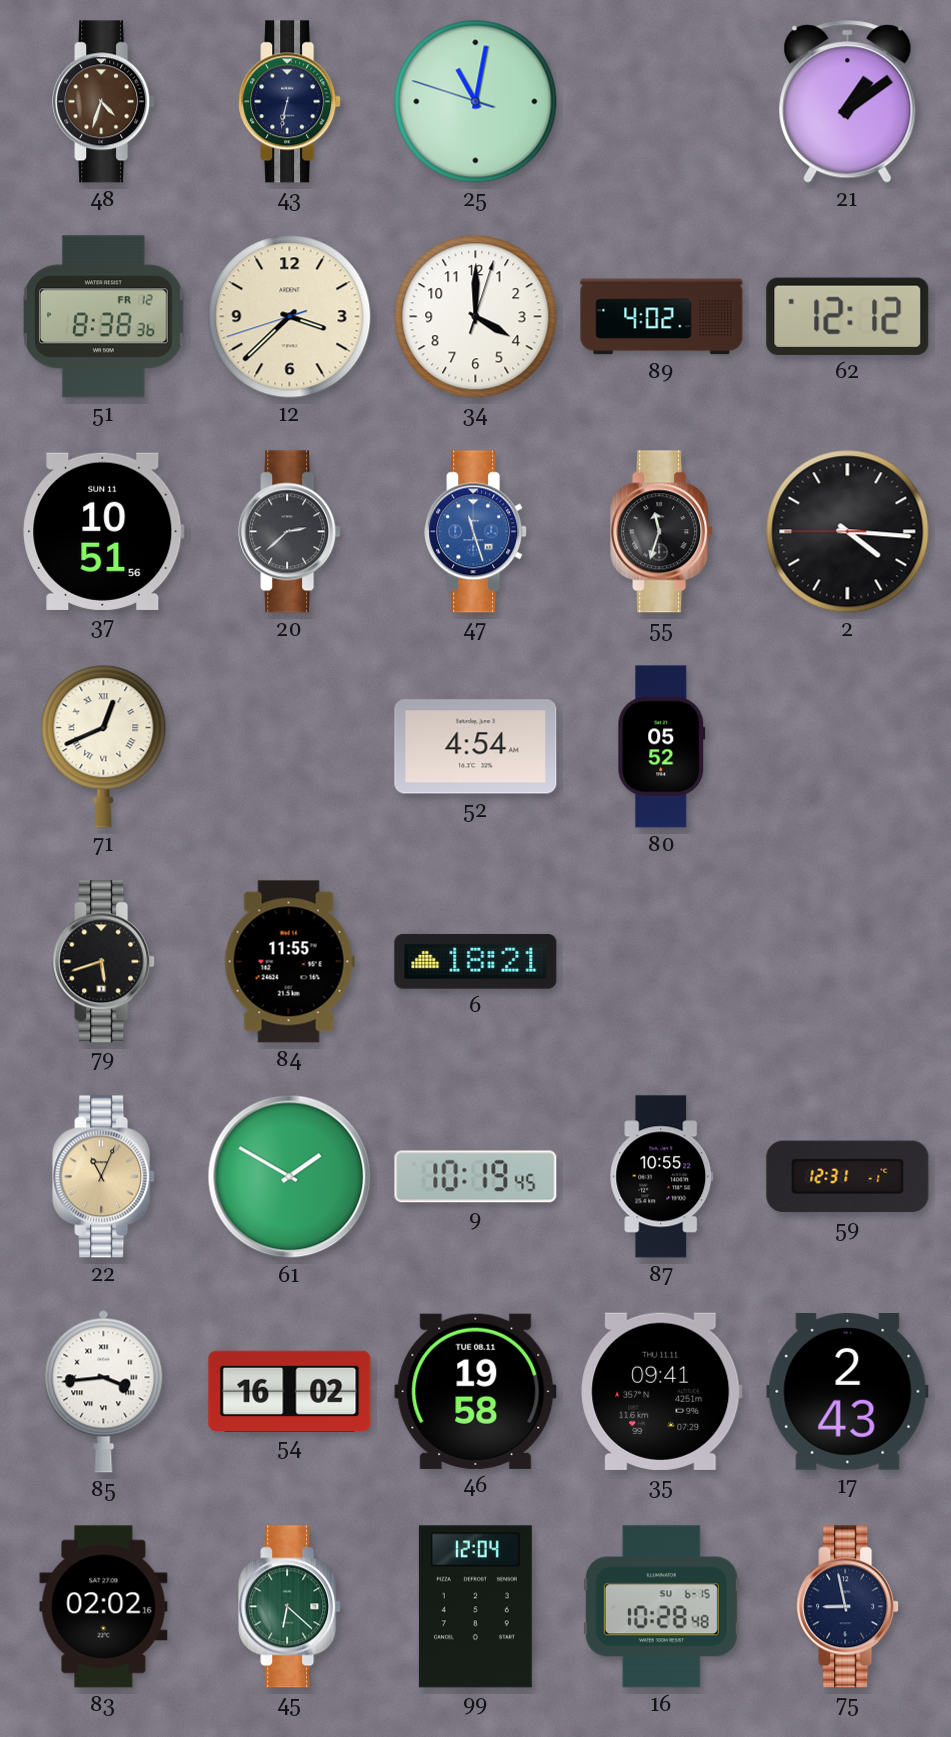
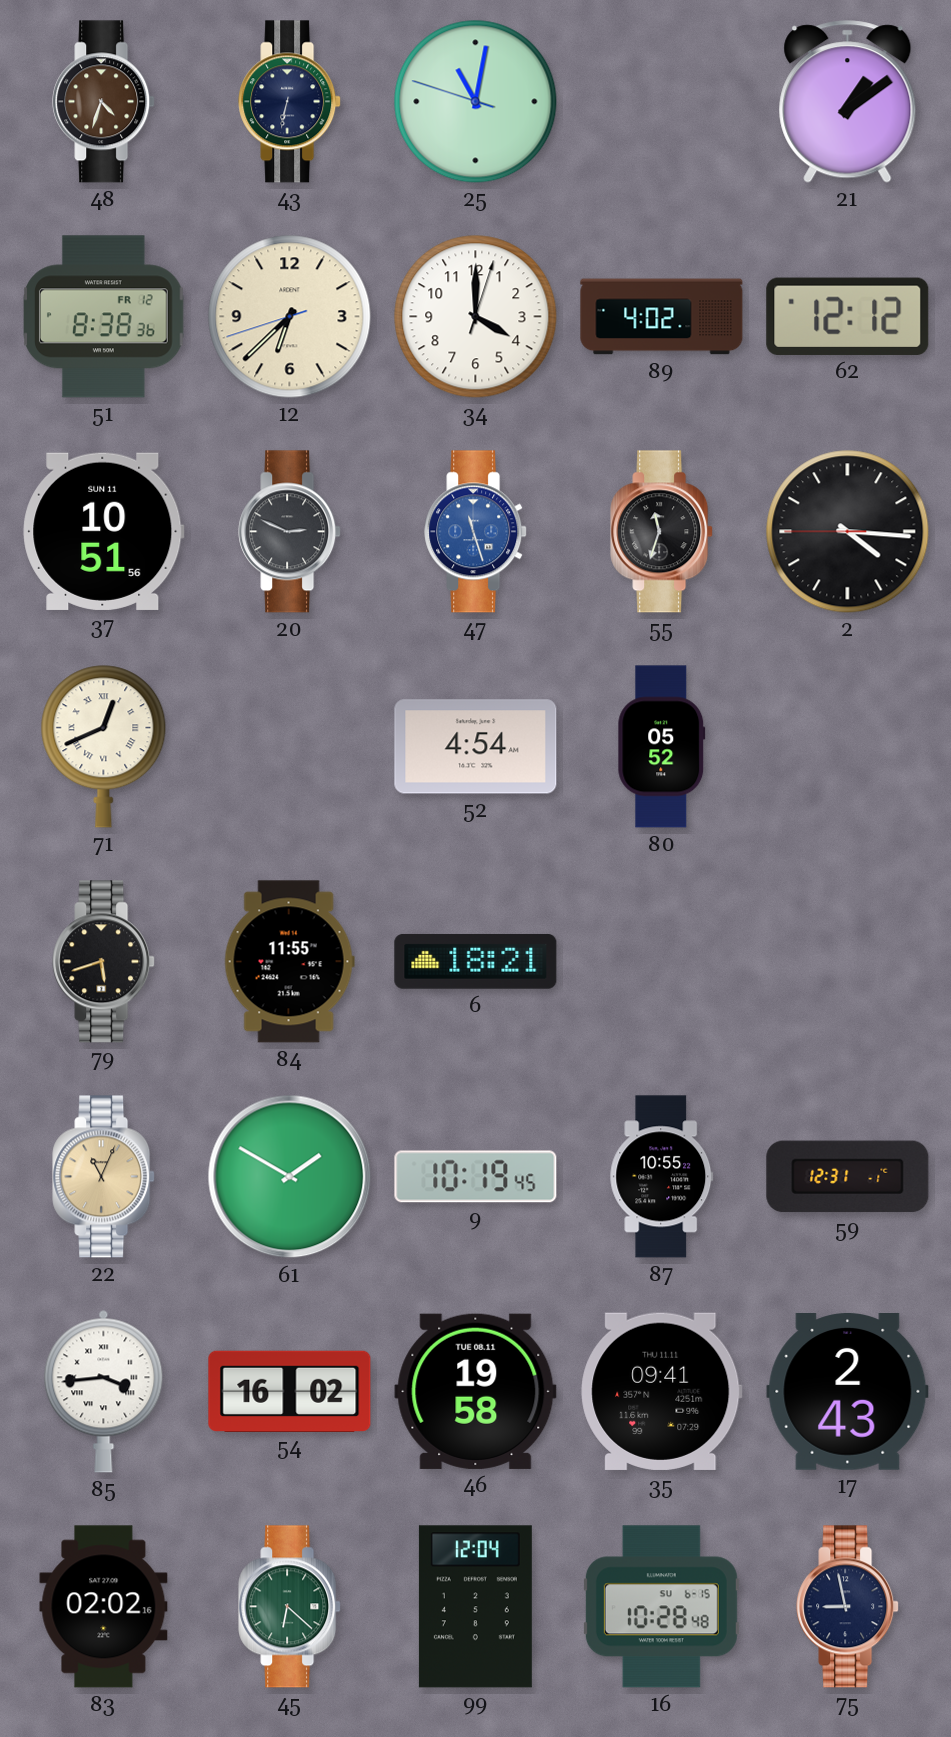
12: 3:37 -> 6:37
20: 2:38 -> 2:49
